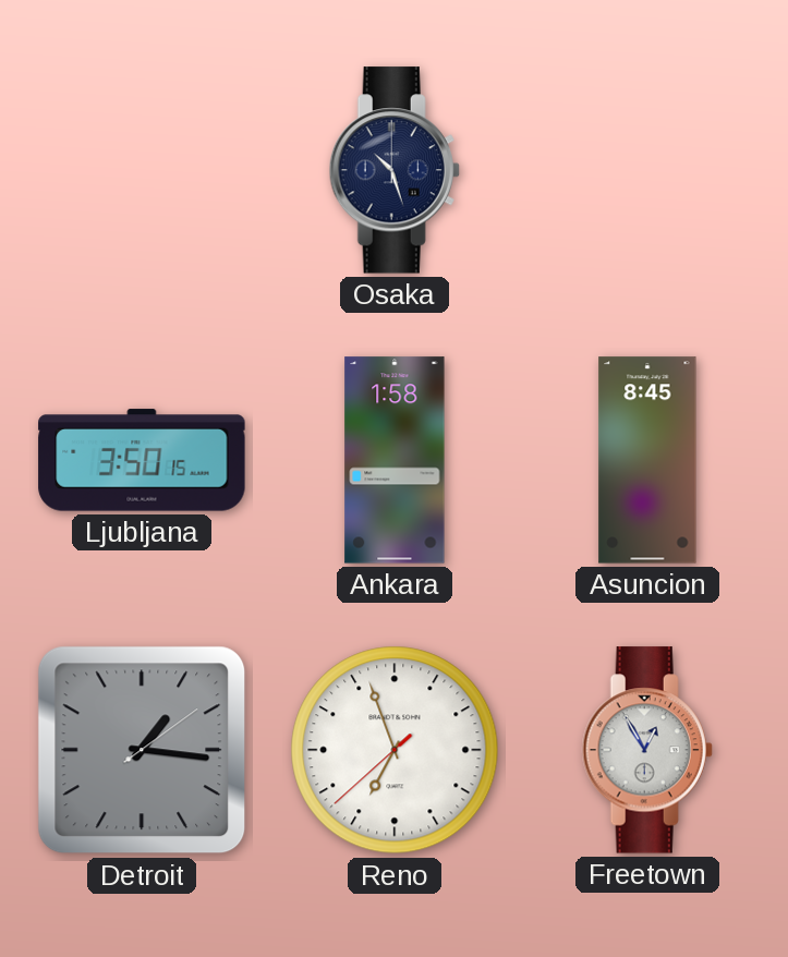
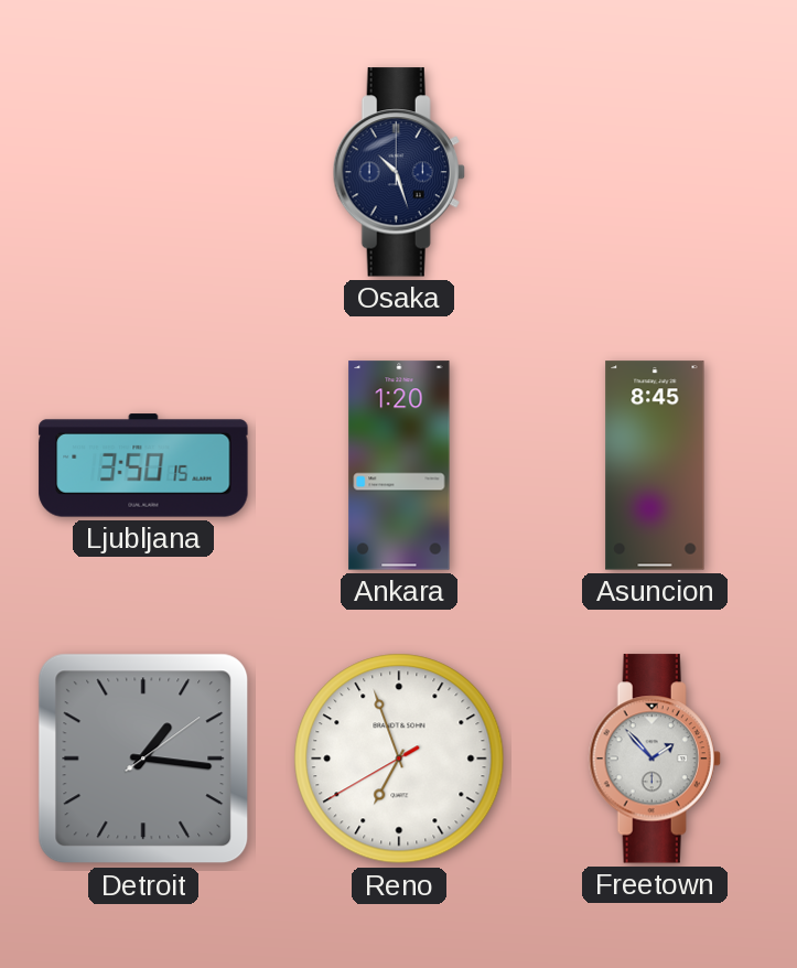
Ankara: 1:58 -> 1:20
Reno: 6:56:38 -> 6:56:40
Freetown: 12:55 -> 1:53
